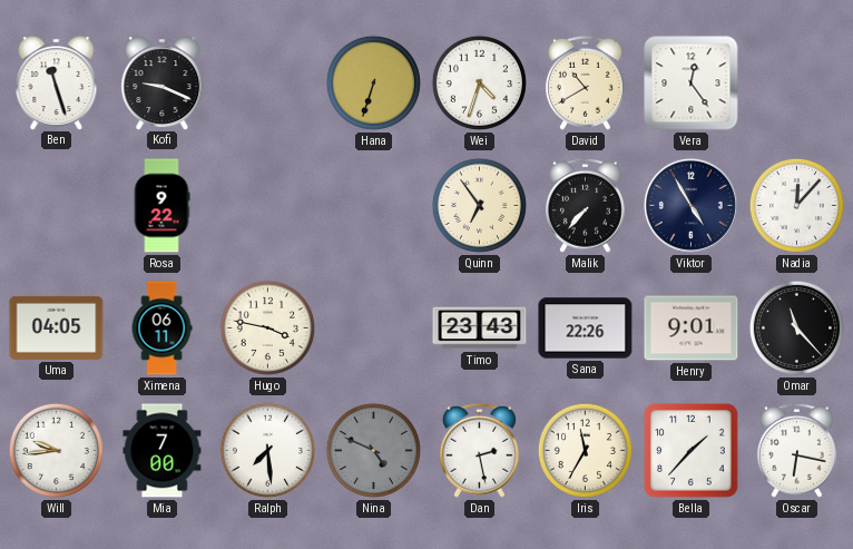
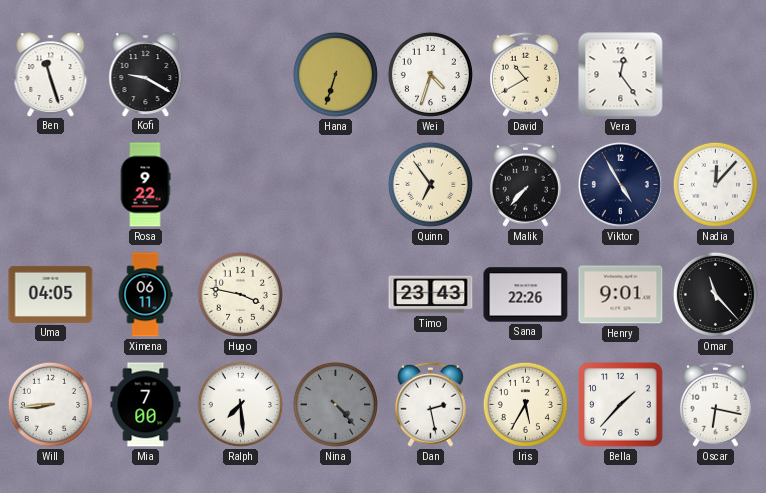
Kofi: 9:19 -> 9:20
Will: 9:44 -> 8:44
Nina: 4:49 -> 4:23
Iris: 11:35 -> 5:35
